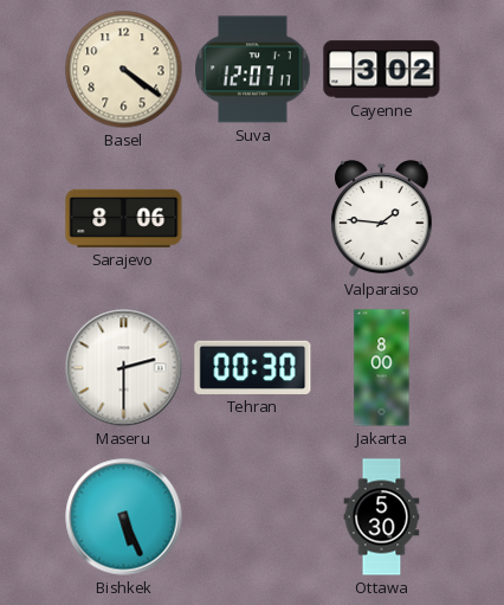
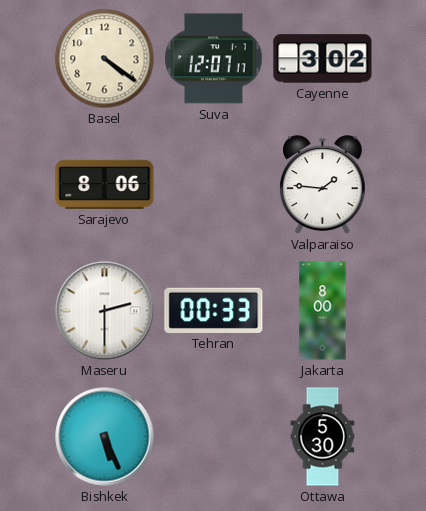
Tehran: 00:30 -> 00:33
